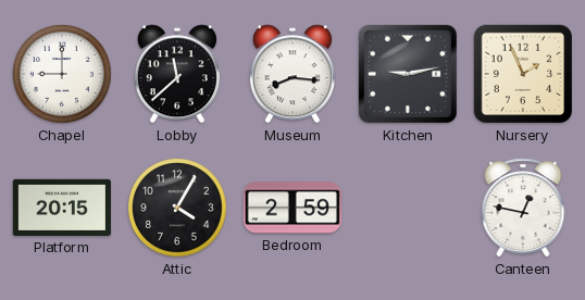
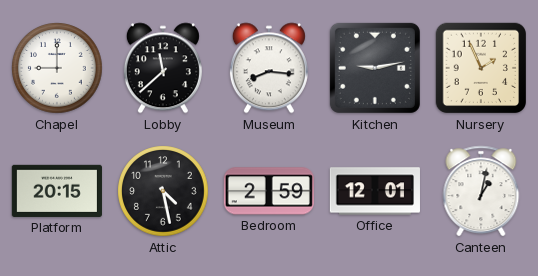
Attic: 4:05 -> 4:28
Office: none -> 12:01
Canteen: 12:47 -> 1:02
